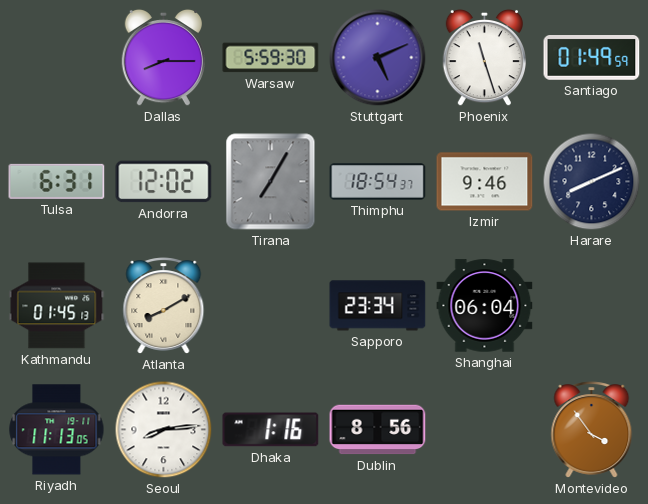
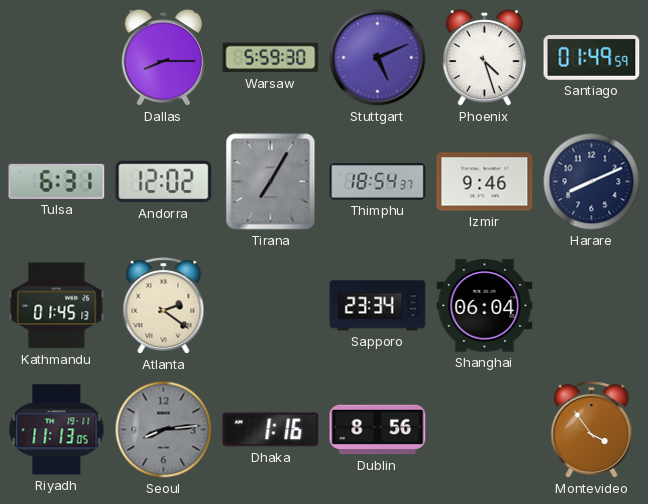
Phoenix: 11:27 -> 4:27
Atlanta: 8:10 -> 2:21
Seoul dial: white -> grey
